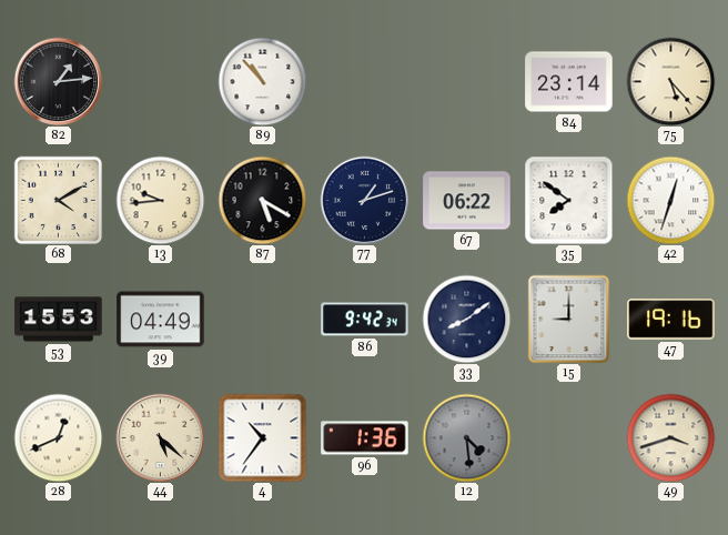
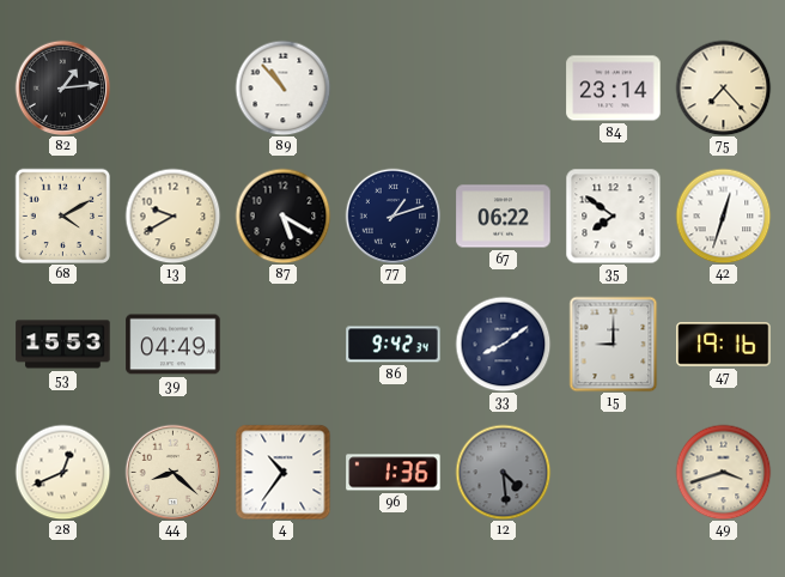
75: 5:23 -> 7:23
13: 9:44 -> 9:40
44: 5:22 -> 8:22
